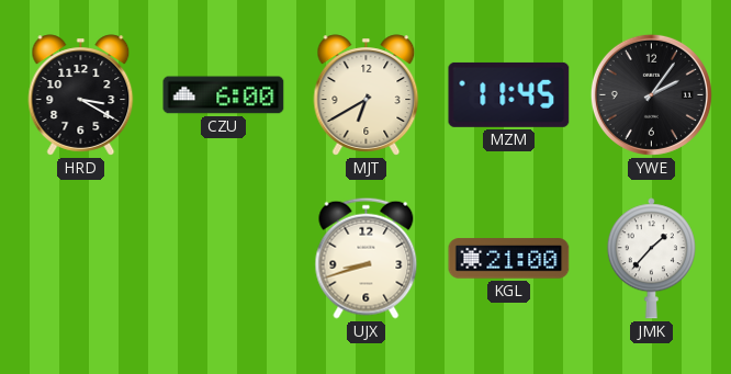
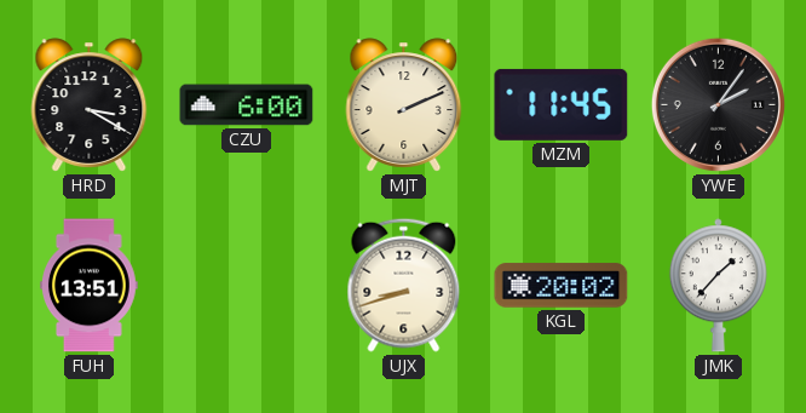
MJT: 6:40 -> 2:11
FUH: none -> 13:51
KGL: 21:00 -> 20:02
